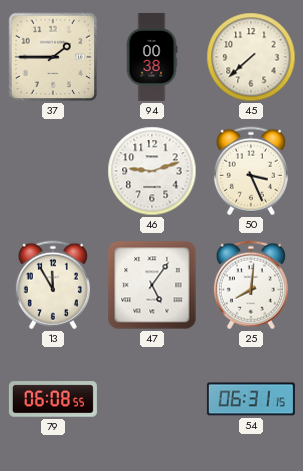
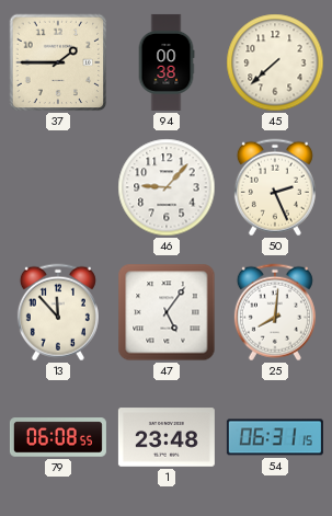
46: 9:12 -> 9:07
50: 3:26 -> 2:26
13: 11:55 -> 11:53
1: none -> 23:48
